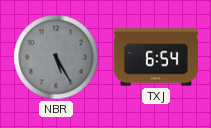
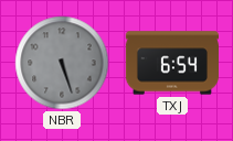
NBR: 5:25 -> 5:27
